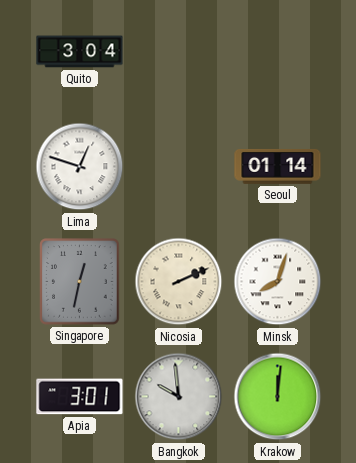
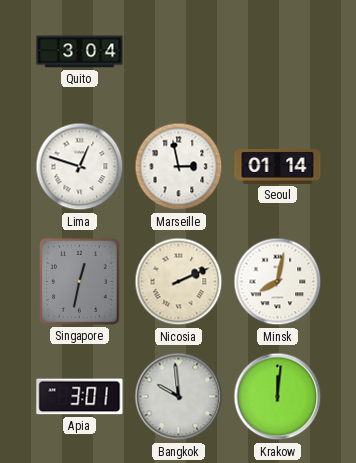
Marseille: none -> 2:58
Minsk: 8:03 -> 8:02
